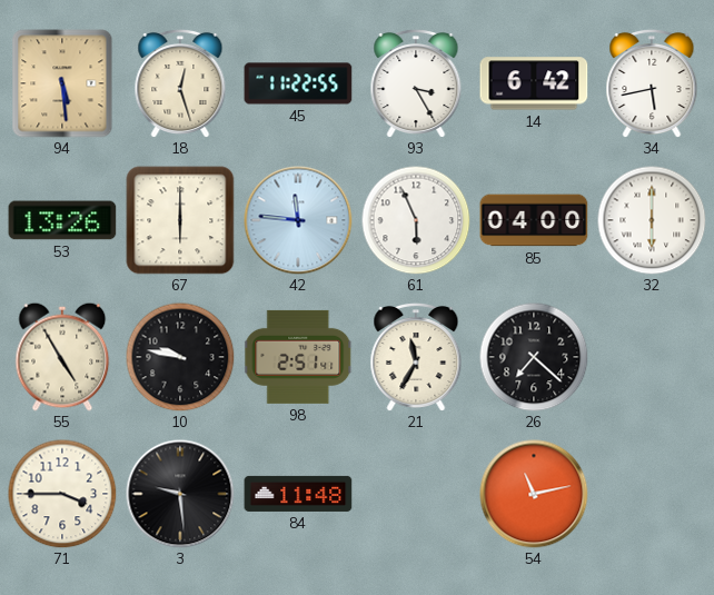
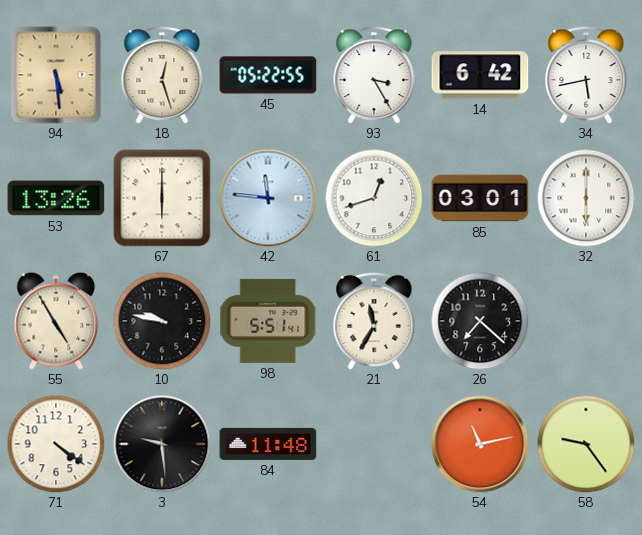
45: 11:22 -> 05:22
61: 5:56 -> 12:42
85: 04:00 -> 03:01
98: 2:51 -> 5:51
71: 3:45 -> 4:21
58: none -> 9:24
